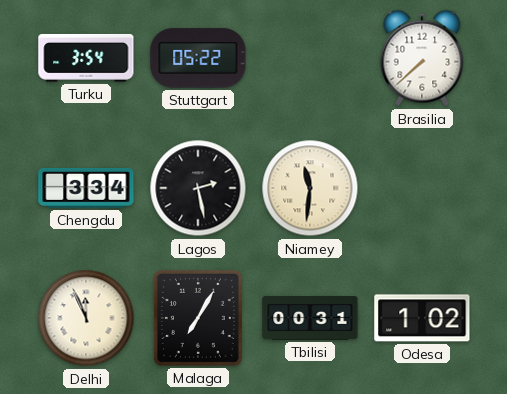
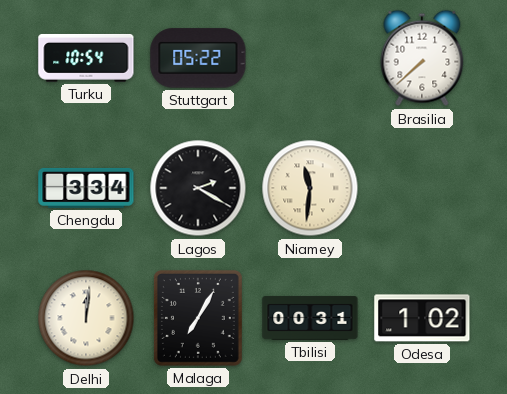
Turku: 3:54 -> 10:54
Lagos: 2:28 -> 2:20
Delhi: 11:56 -> 12:01
